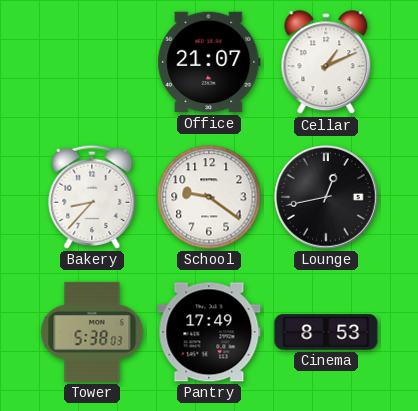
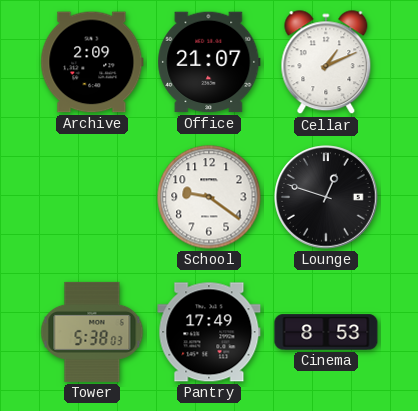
Archive: none -> 2:09
Bakery: 8:37 -> none
Lounge: 12:43 -> 12:48
